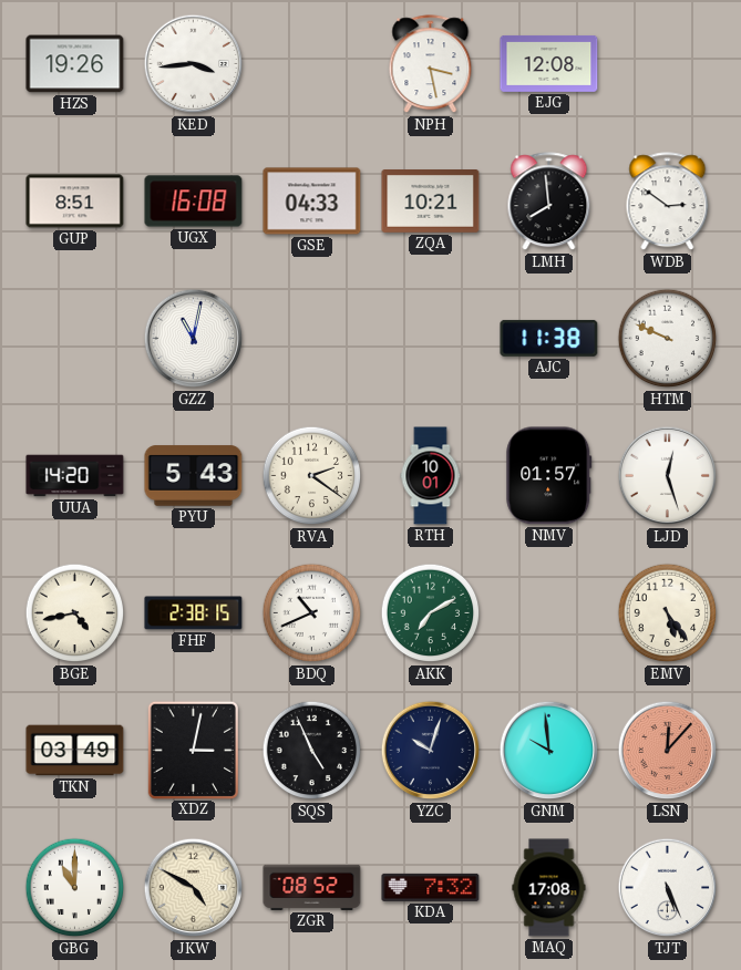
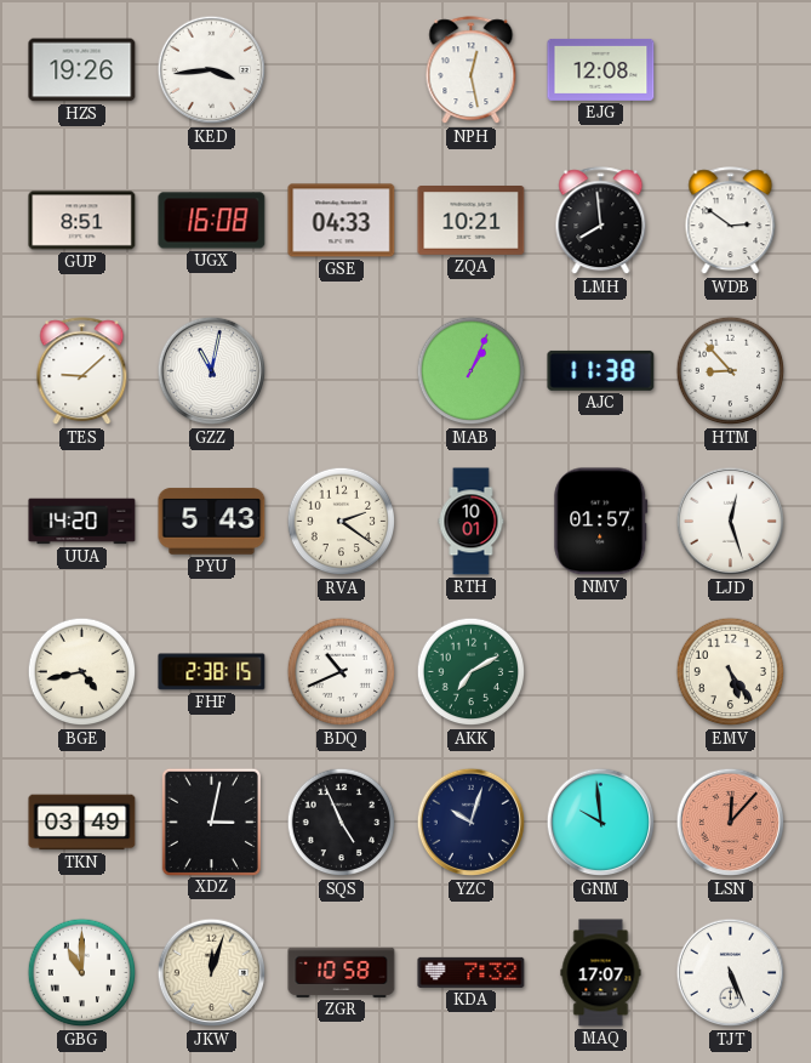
NPH: 3:28 -> 12:28
TES: none -> 9:08
MAB: none -> 1:04
HTM: 9:49 -> 8:53
JKW: 4:50 -> 12:03
ZGR: 08:52 -> 10:58
MAQ: 17:08 -> 17:07
